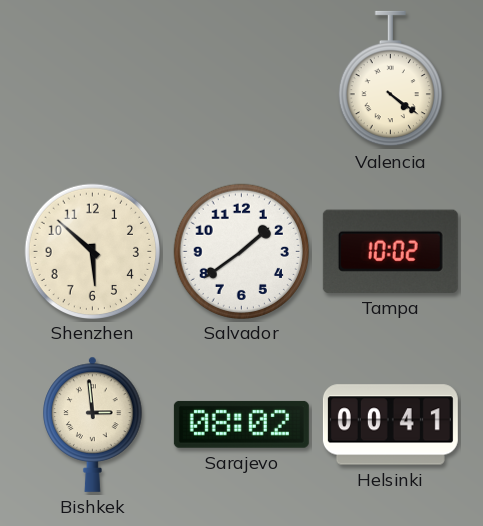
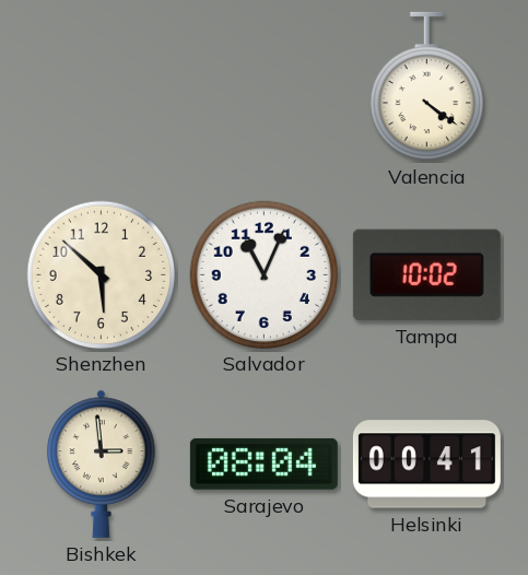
Salvador: 1:39 -> 11:04
Sarajevo: 08:02 -> 08:04
